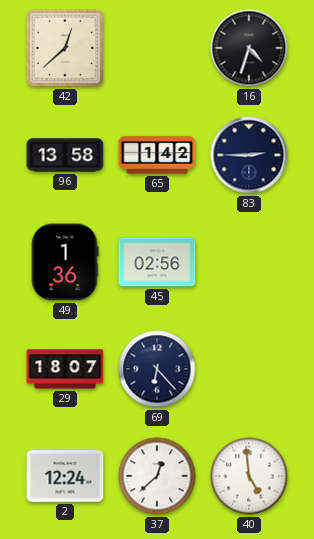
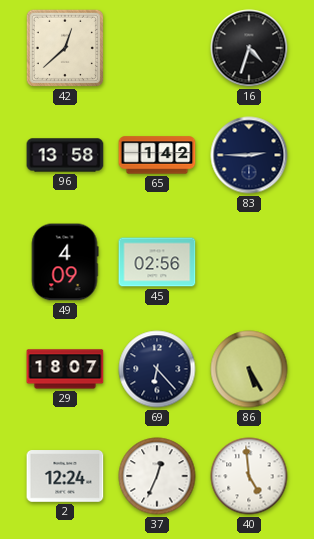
49: 1:36 -> 4:09
86: none -> 5:25
37: 12:38 -> 12:34
